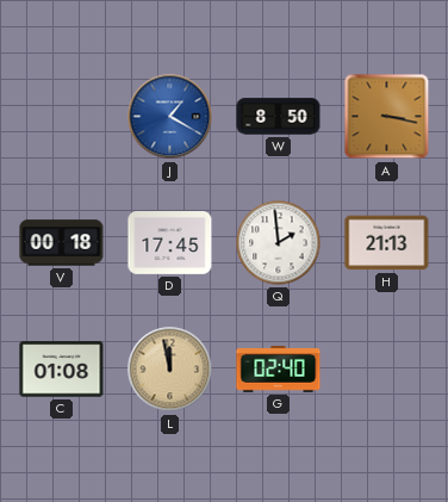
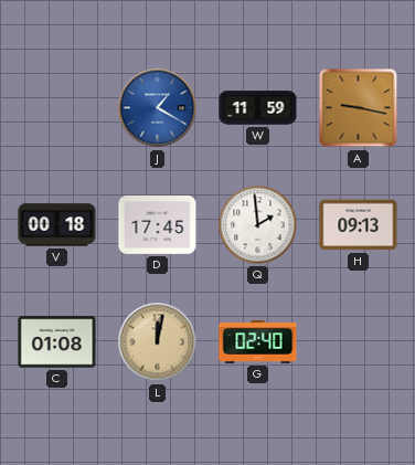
W: 8:50 -> 11:59
A: 3:17 -> 9:17
H: 21:13 -> 09:13
L: 11:58 -> 12:02
